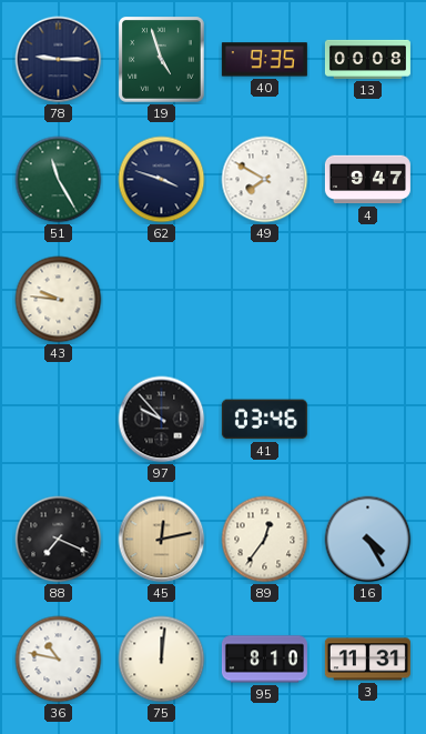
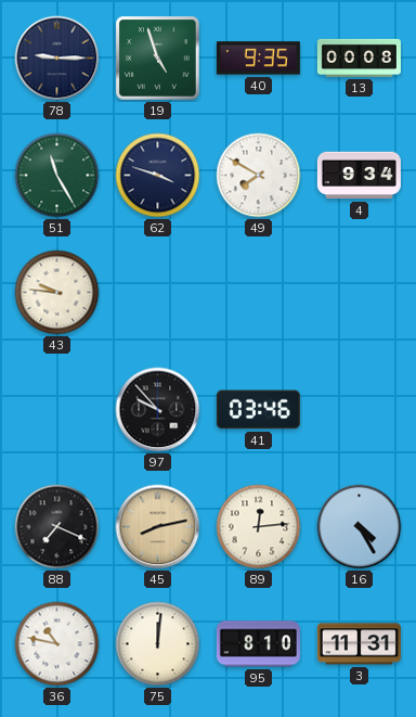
4: 9:47 -> 9:34
45: 12:13 -> 8:13
89: 12:36 -> 12:14
